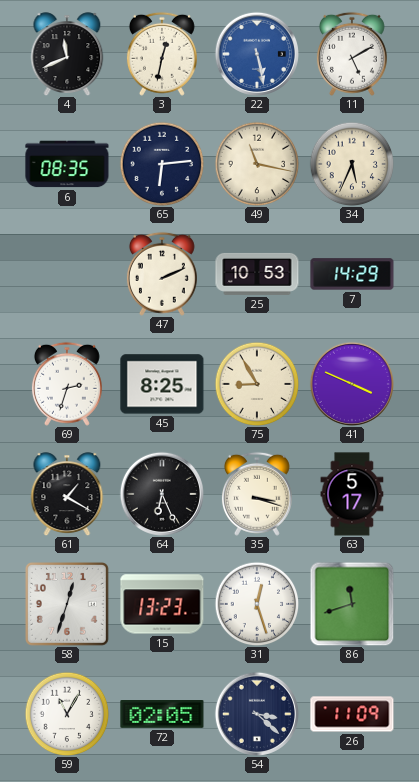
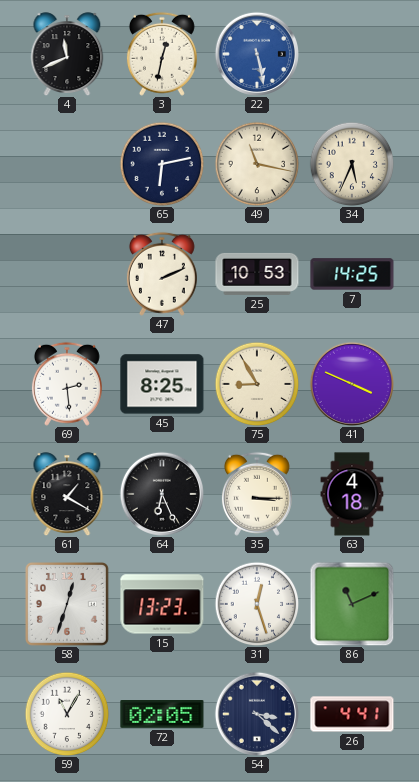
11: 5:10 -> none
6: 08:35 -> none
65: 6:14 -> 6:13
7: 14:29 -> 14:25
69: 2:33 -> 2:29
35: 3:18 -> 3:15
63: 5:17 -> 4:18
86: 11:42 -> 11:11
26: 11:09 -> 4:41
